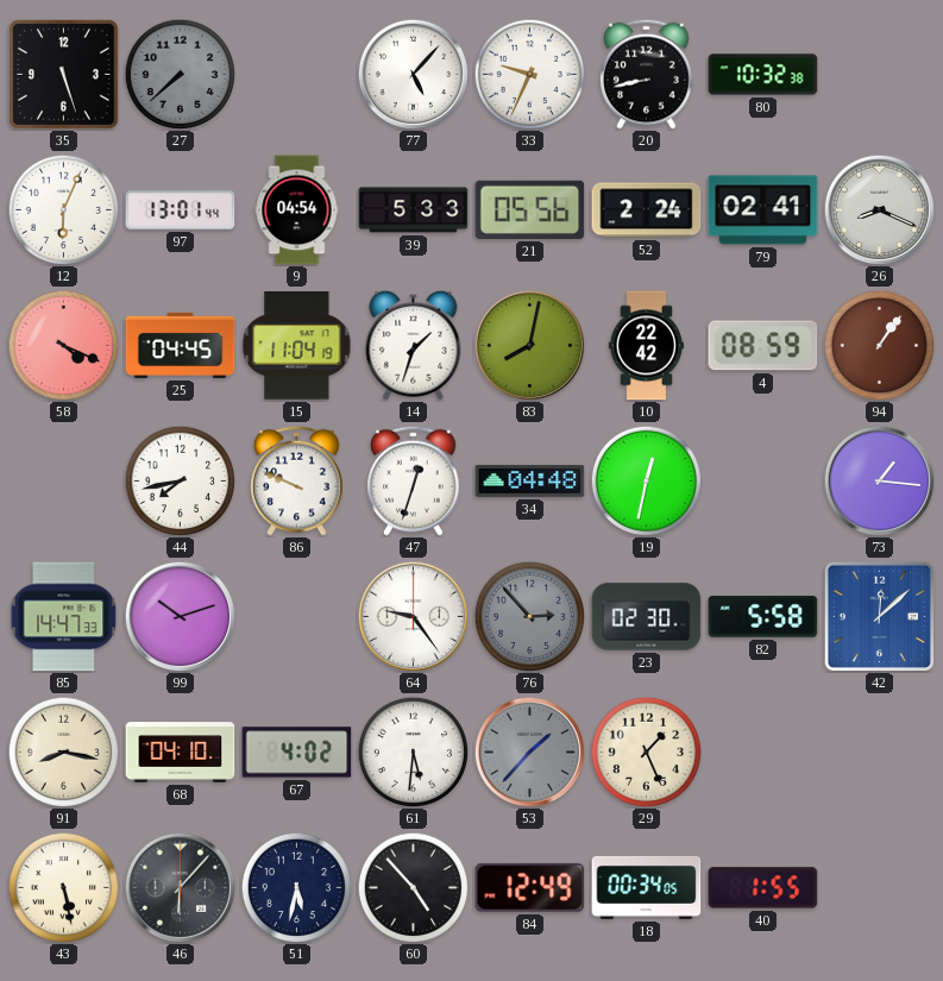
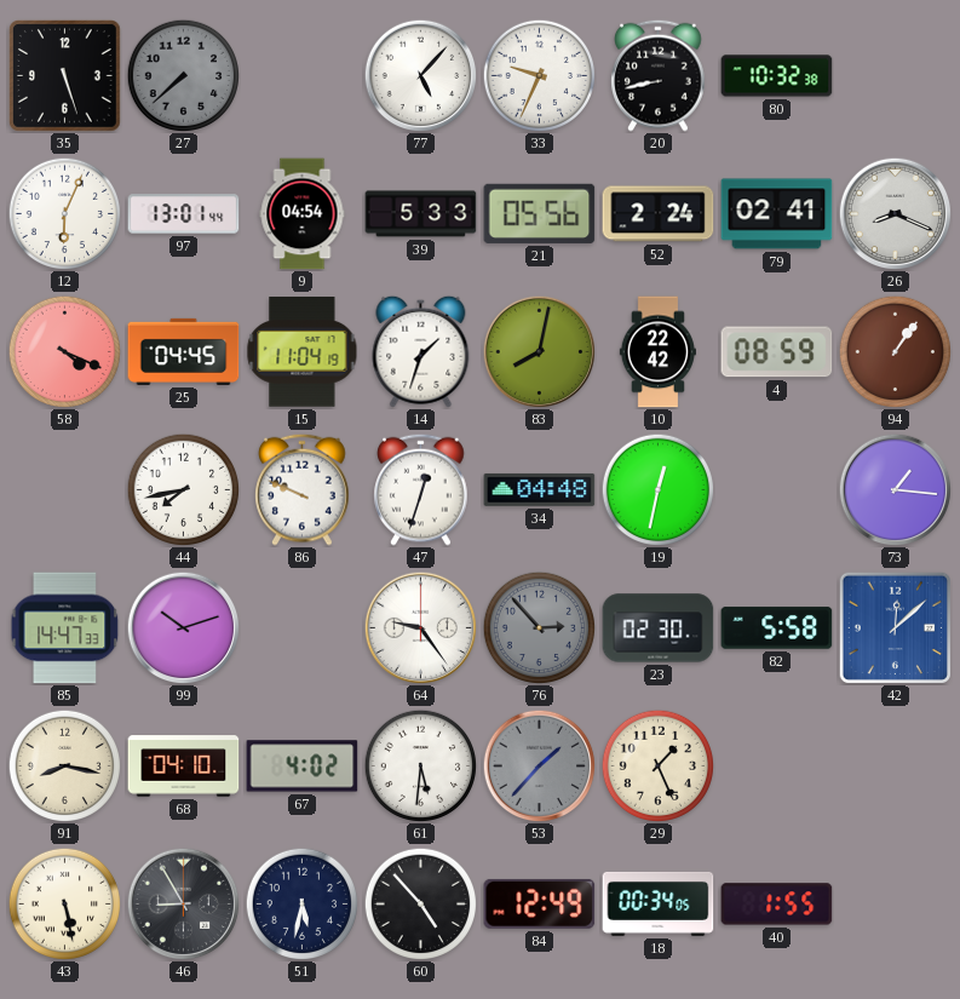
46: 6:07 -> 8:55
